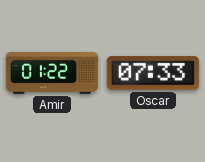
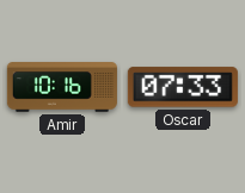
Amir: 01:22 -> 10:16
